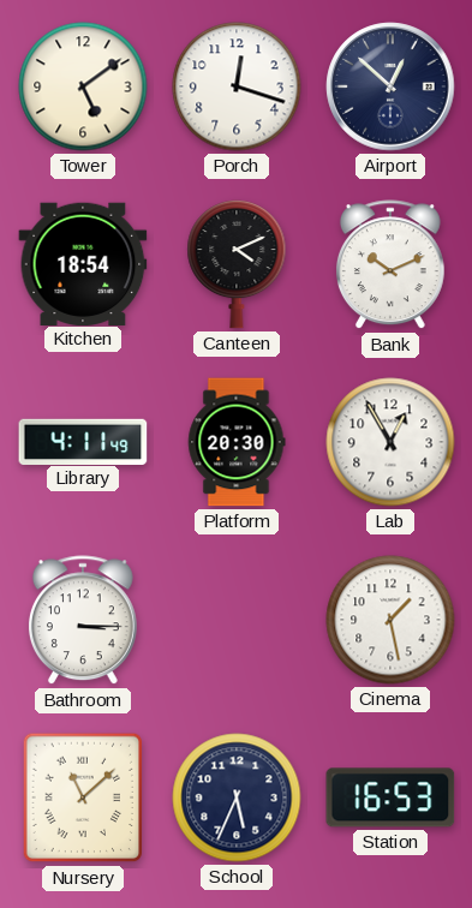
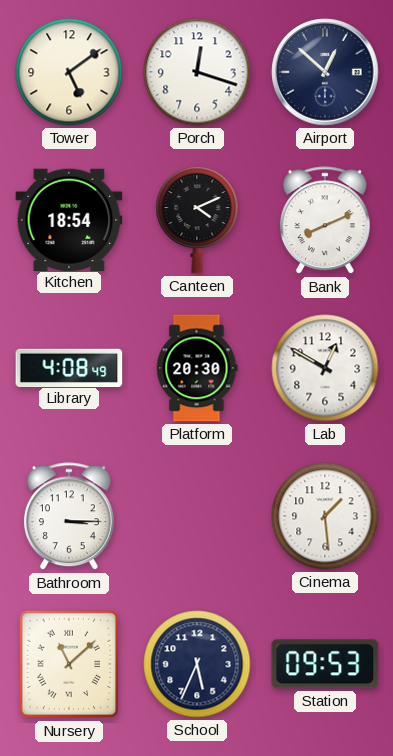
Bank: 10:11 -> 8:11
Library: 4:11 -> 4:08
Lab: 12:55 -> 12:50
Cinema: 1:28 -> 1:29
Station: 16:53 -> 09:53
